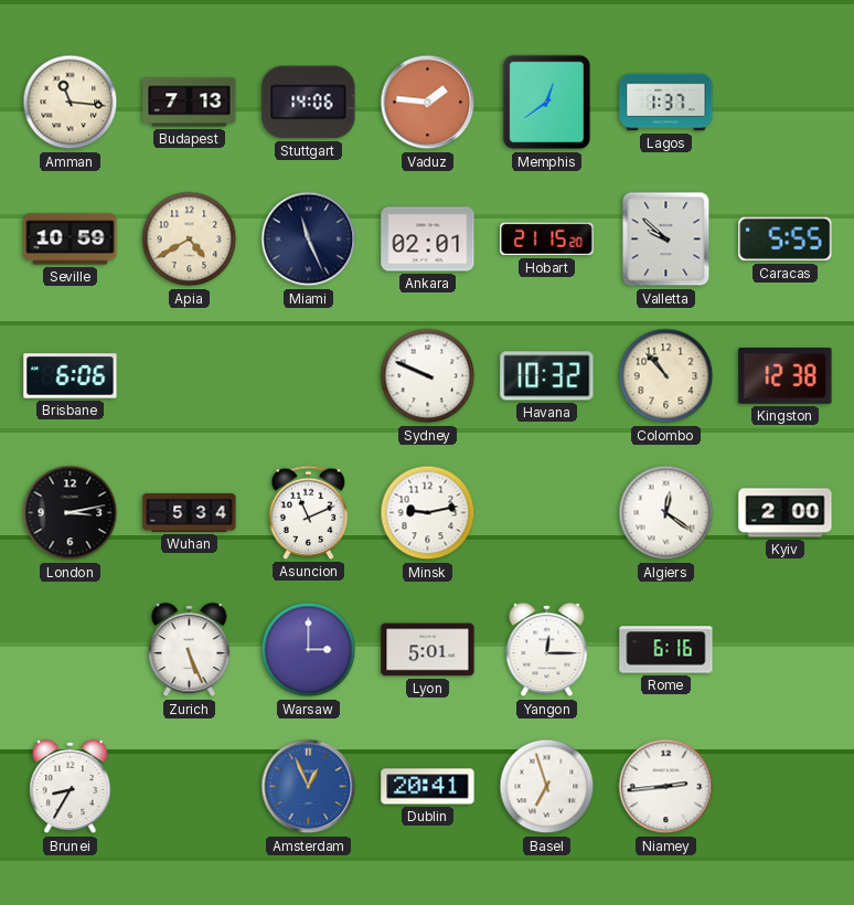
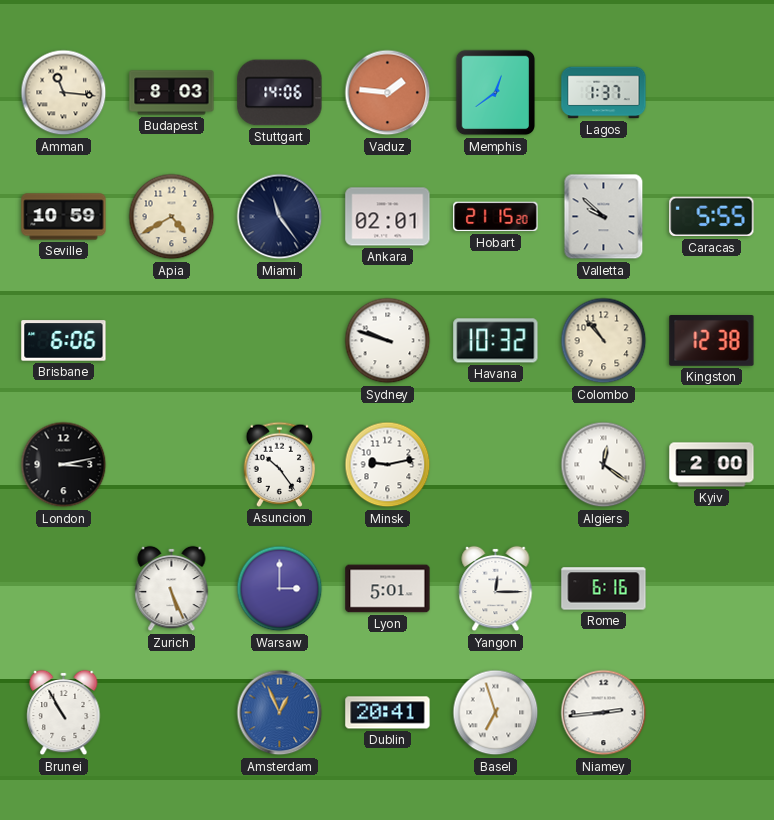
Budapest: 7:13 -> 8:03
Miami: 11:26 -> 11:24
Sydney: 9:49 -> 9:48
Wuhan: 5:34 -> none
Asuncion: 11:11 -> 10:24
Brunei: 8:35 -> 10:55
